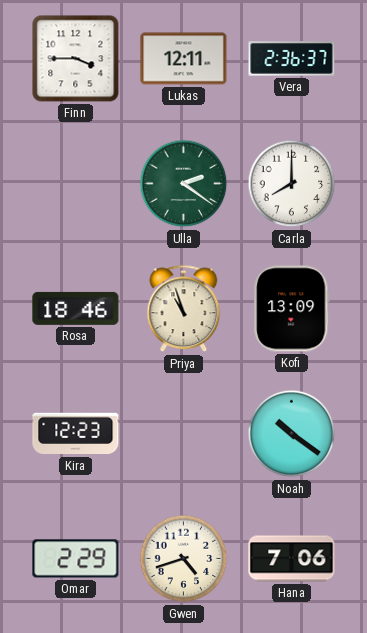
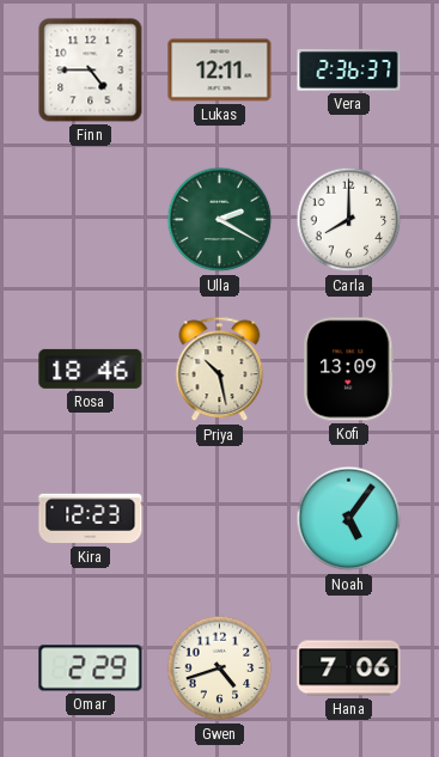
Finn: 3:45 -> 4:45
Ulla: 2:21 -> 2:20
Priya: 10:57 -> 10:28
Noah: 10:21 -> 5:06
